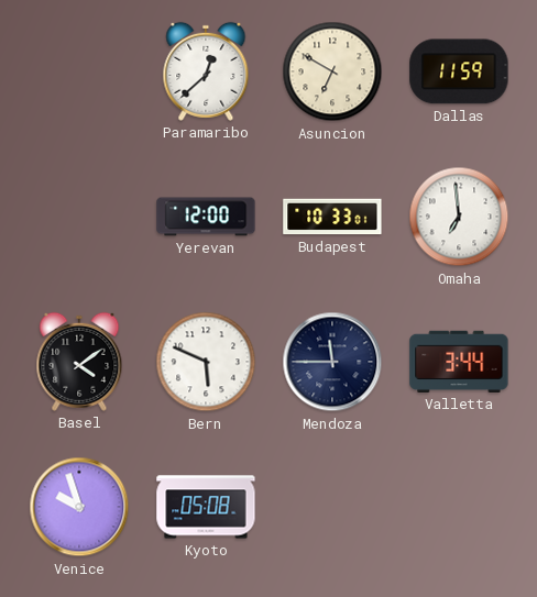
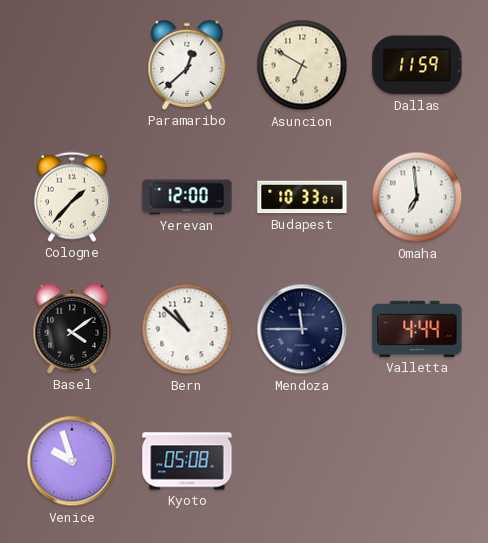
Cologne: none -> 1:37
Bern: 5:49 -> 10:52
Valletta: 3:44 -> 4:44
